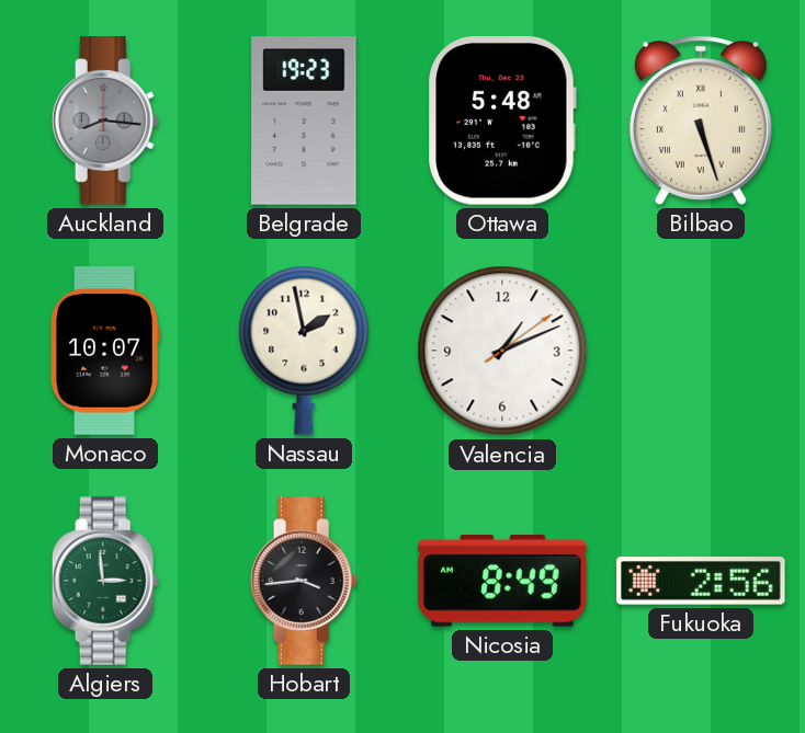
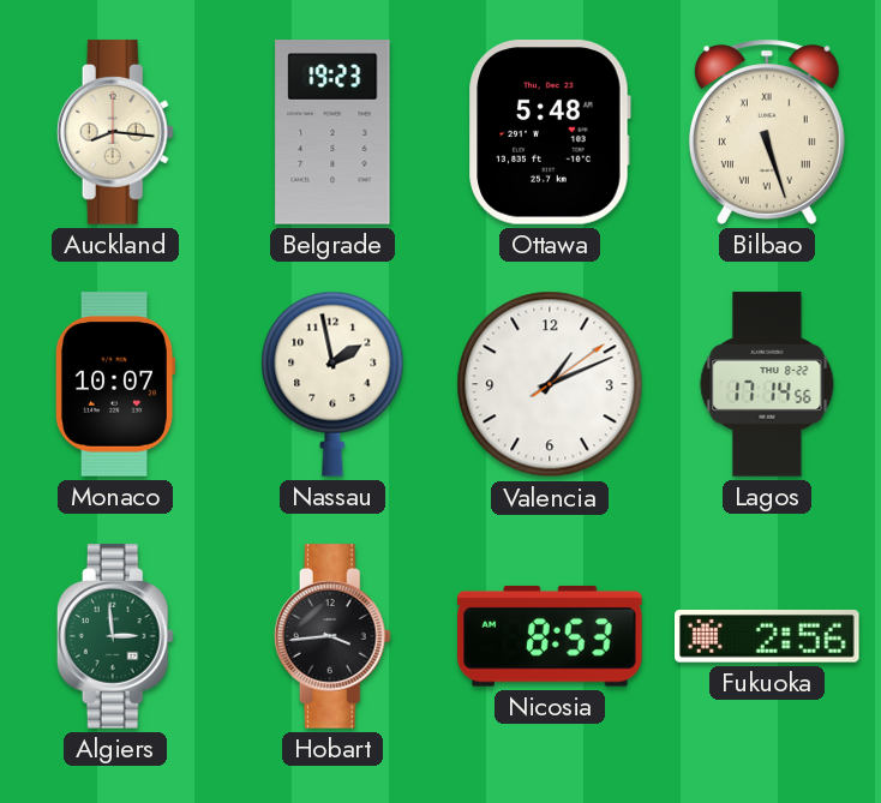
Auckland dial: grey -> cream
Lagos: none -> 17:14
Nicosia: 8:49 -> 8:53
